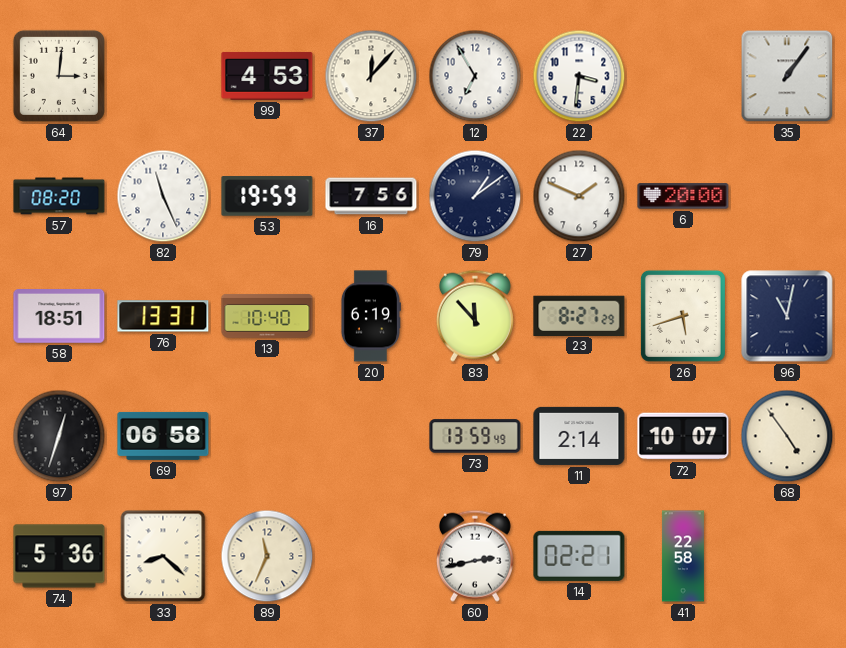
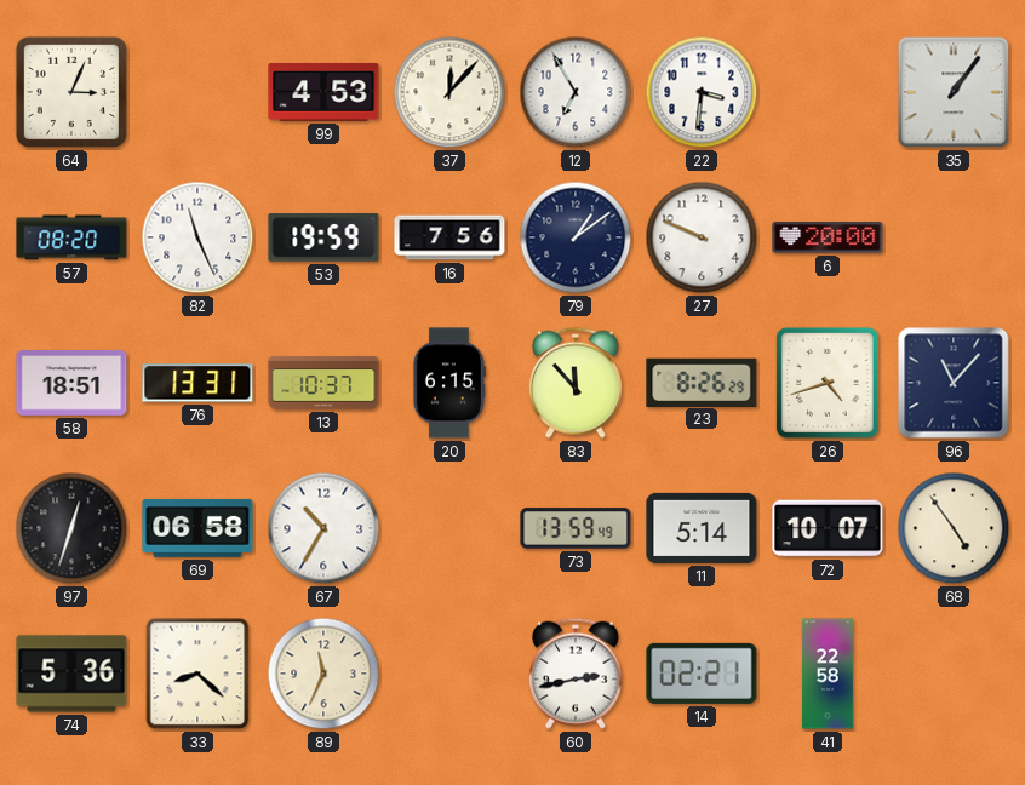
64: 3:01 -> 3:04
27: 1:49 -> 9:49
13: 10:40 -> 10:37
20: 6:19 -> 6:15
23: 8:27 -> 8:26
26: 5:42 -> 4:42
96: 11:02 -> 11:07
67: none -> 10:35
11: 2:14 -> 5:14
